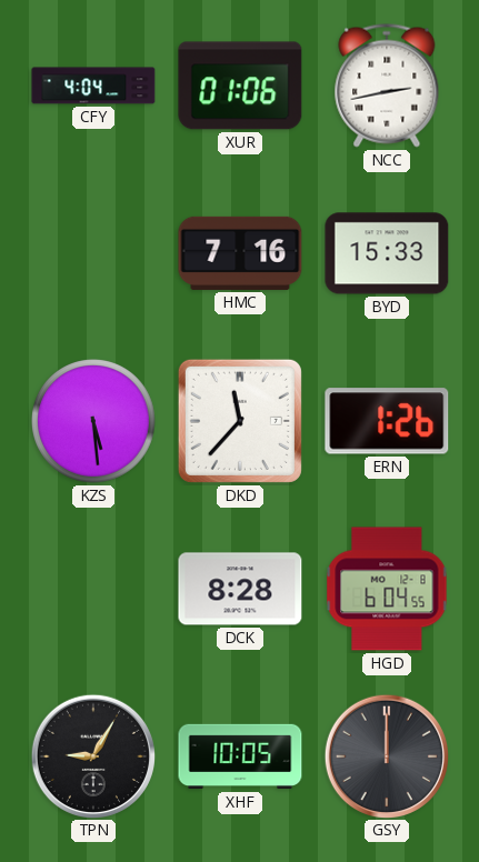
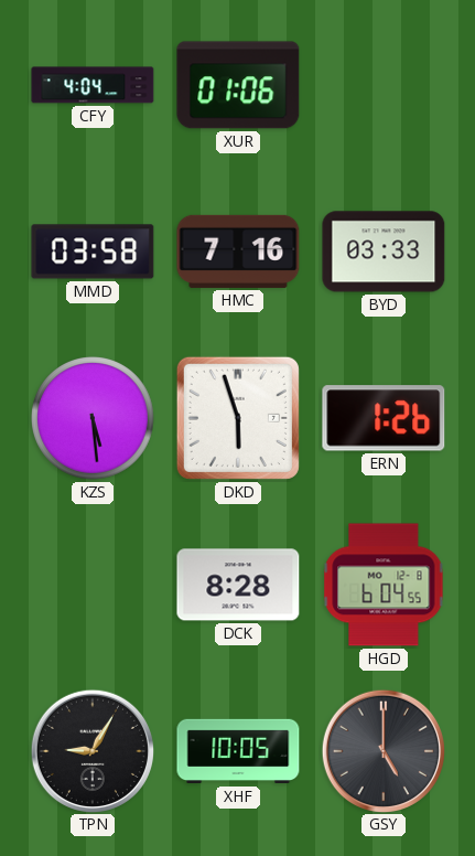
NCC: 2:43 -> none
MMD: none -> 03:58
BYD: 15:33 -> 03:33
DKD: 11:37 -> 5:57
GSY: 12:00 -> 5:00
